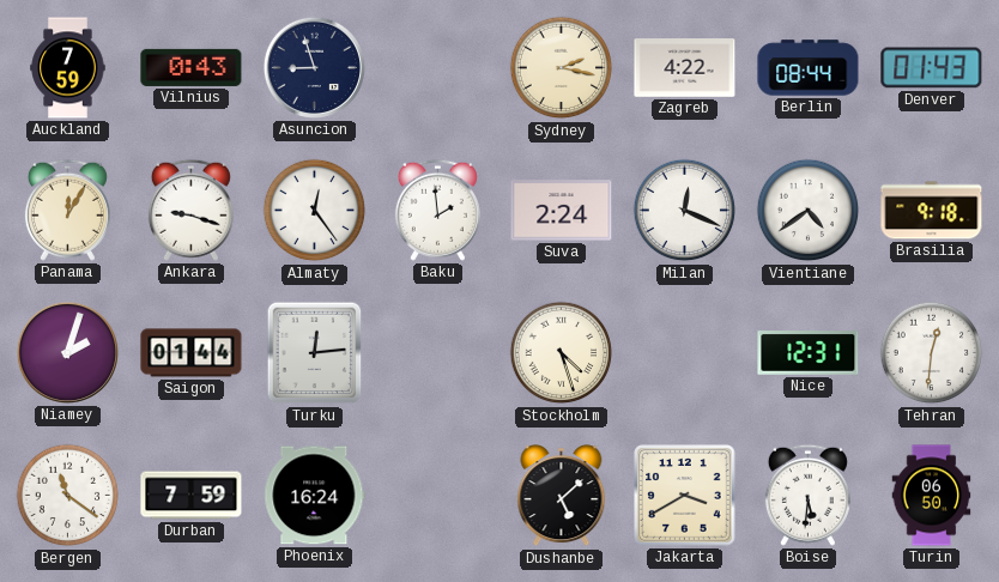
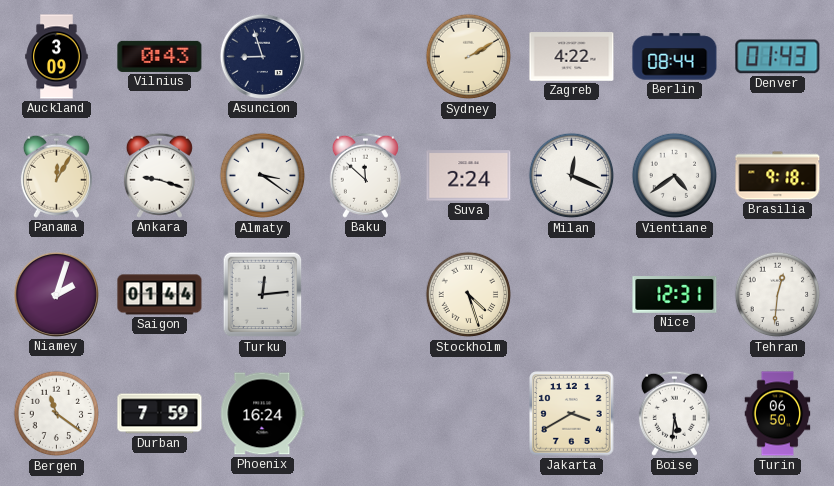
Auckland: 7:59 -> 3:09
Sydney: 2:17 -> 2:10
Almaty: 12:24 -> 3:21
Baku: 1:59 -> 11:52
Dushanbe: 5:08 -> none
